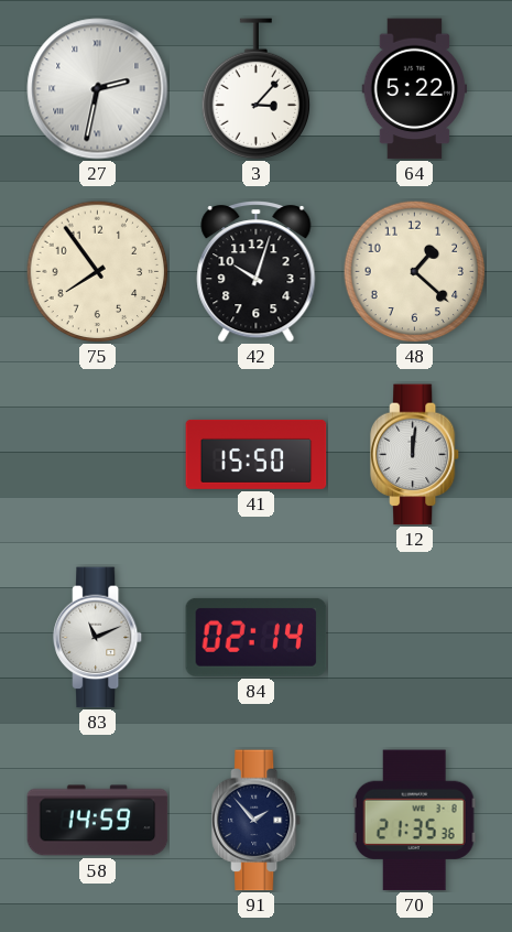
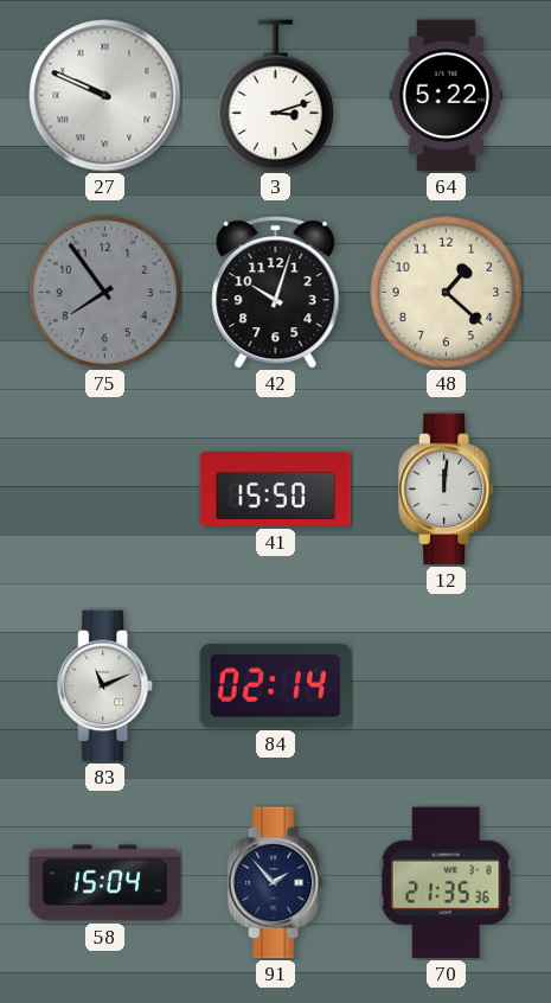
27: 2:32 -> 9:49
3: 3:07 -> 3:12
75 dial: cream -> grey
58: 14:59 -> 15:04
